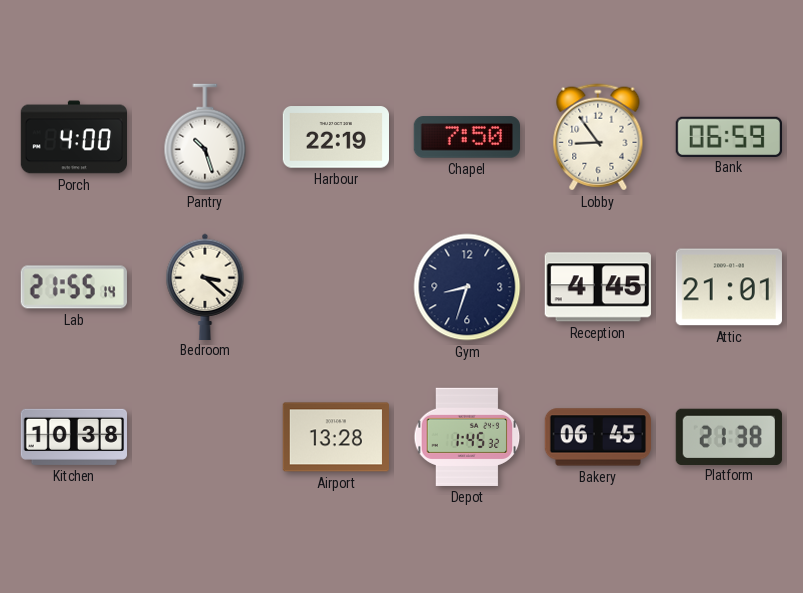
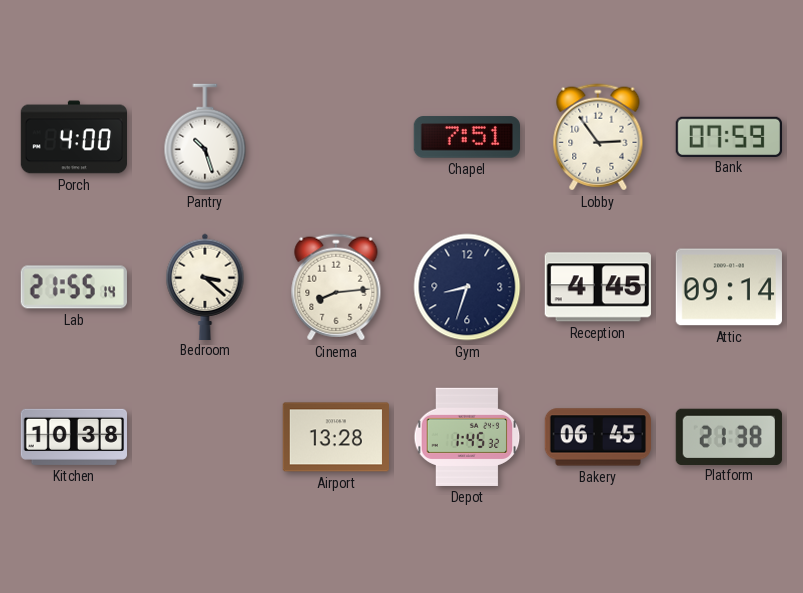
Harbour: 22:19 -> none
Chapel: 7:50 -> 7:51
Lobby: 8:54 -> 2:54
Bank: 06:59 -> 07:59
Cinema: none -> 8:14
Attic: 21:01 -> 09:14
